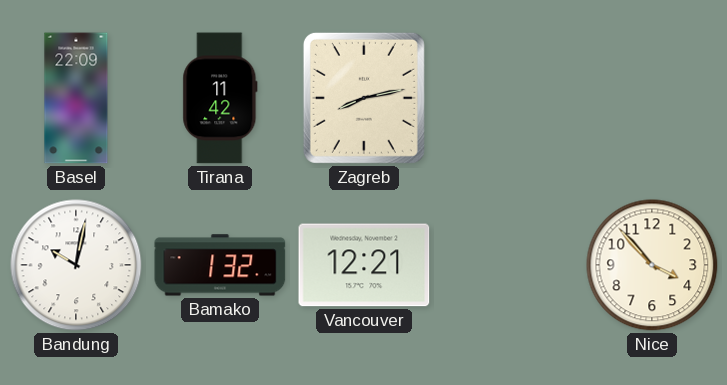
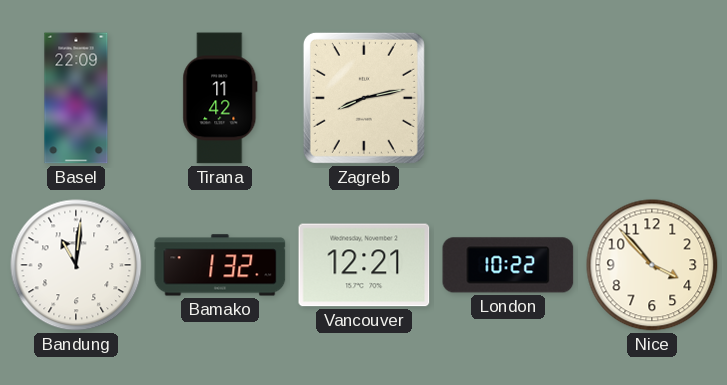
Bandung: 10:02 -> 11:01
London: none -> 10:22
